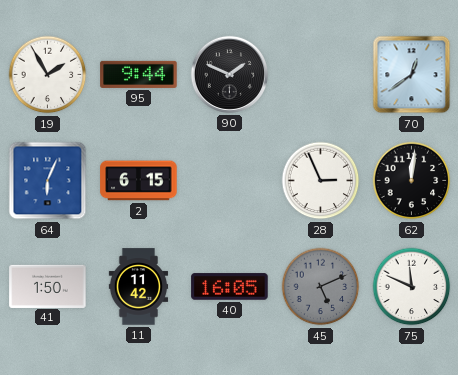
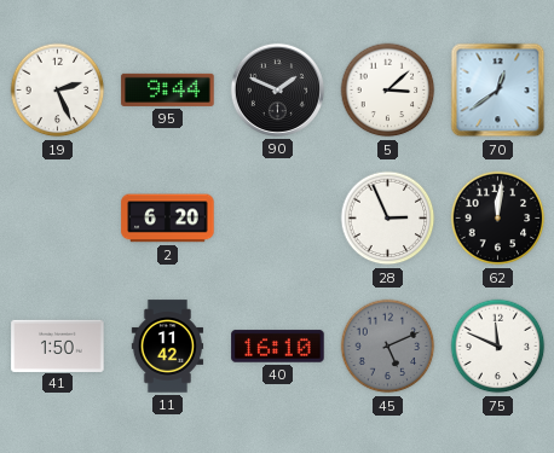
19: 1:55 -> 2:26
5: none -> 3:08
64: 6:04 -> none
2: 6:15 -> 6:20
40: 16:05 -> 16:10
